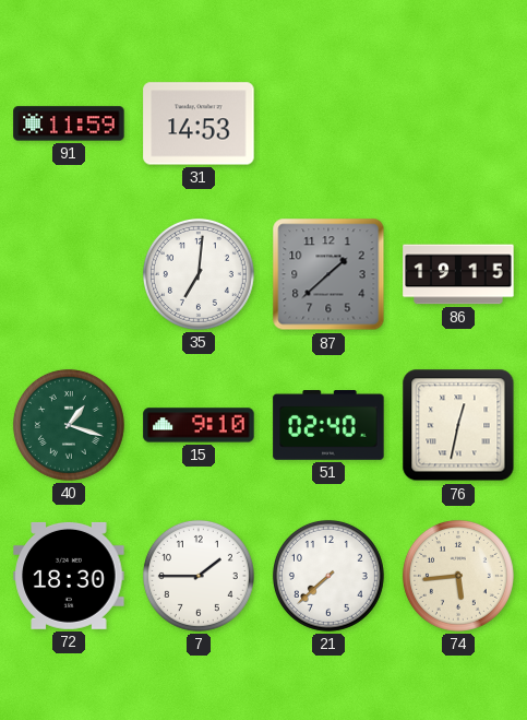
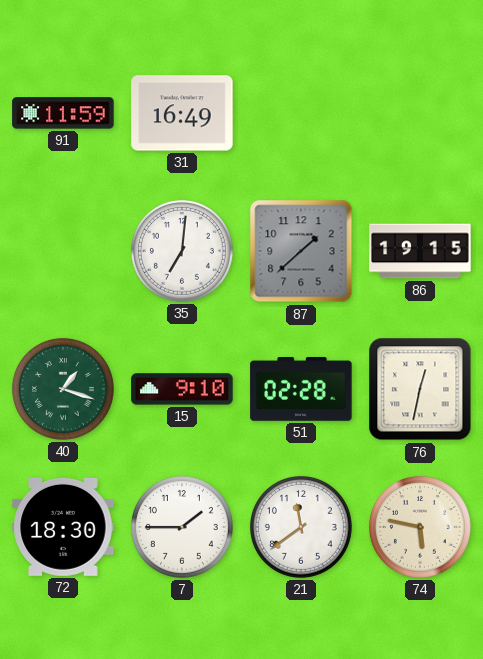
31: 14:53 -> 16:49
51: 02:40 -> 02:28
21: 7:38 -> 11:39
74: 5:44 -> 5:47
